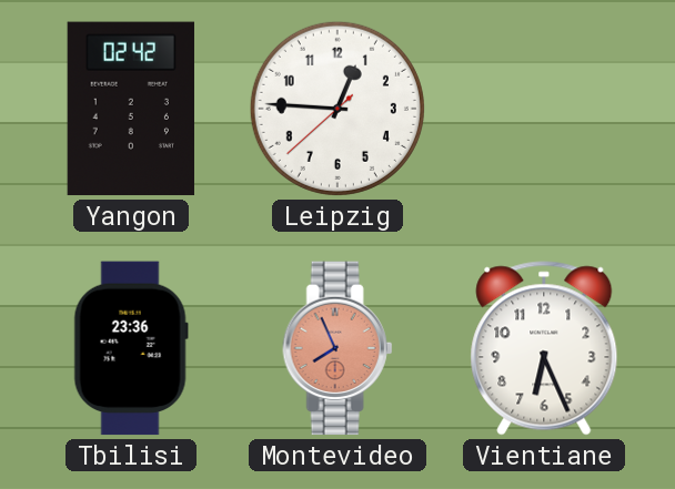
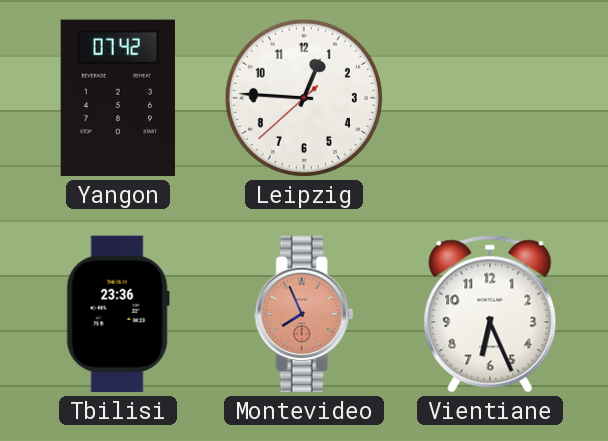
Yangon: 02:42 -> 07:42
